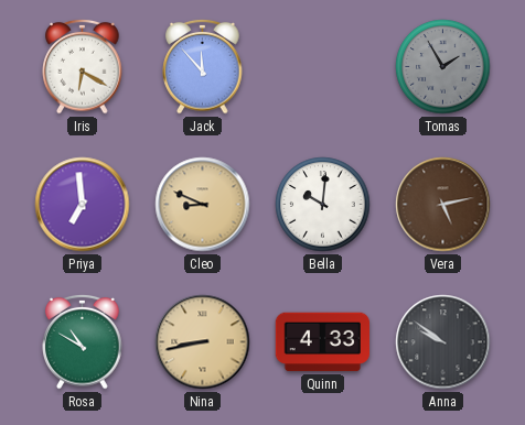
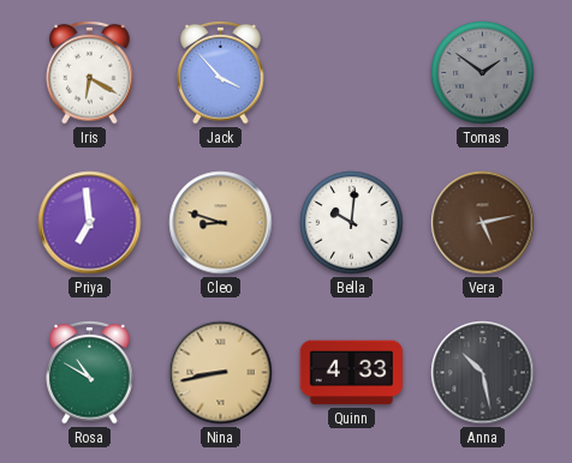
Jack: 11:53 -> 3:53
Tomas: 1:55 -> 1:51
Cleo: 8:49 -> 8:48
Anna: 9:51 -> 10:28
